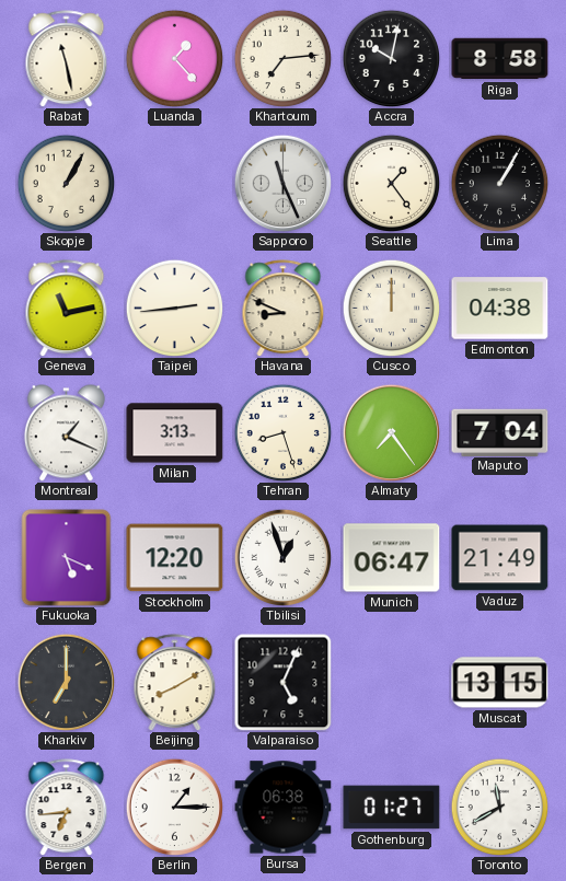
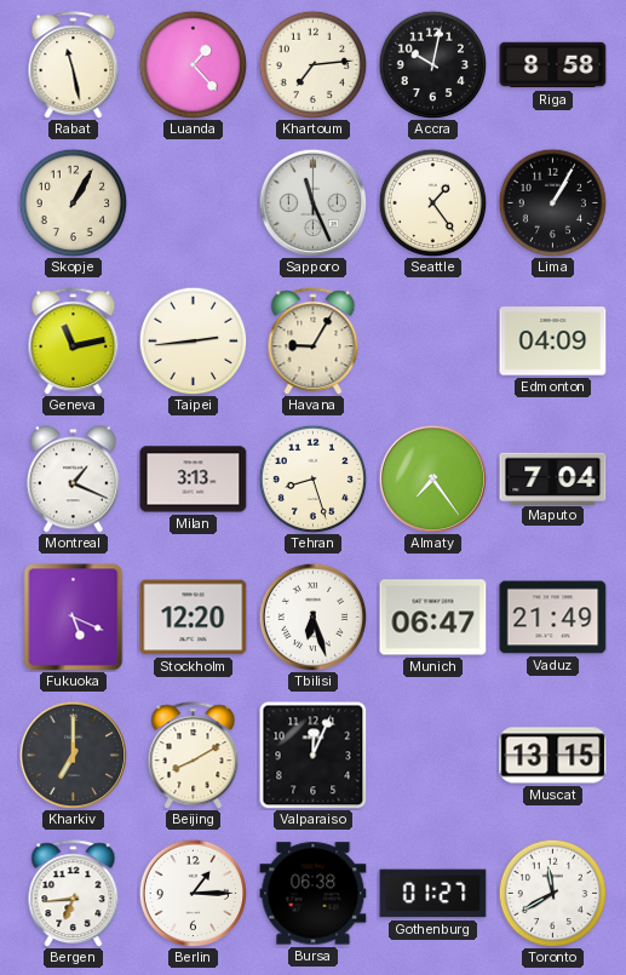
Havana: 8:49 -> 9:05
Cusco: 12:00 -> none
Edmonton: 04:38 -> 04:09
Tbilisi: 12:57 -> 6:27
Valparaiso: 5:04 -> 12:04
